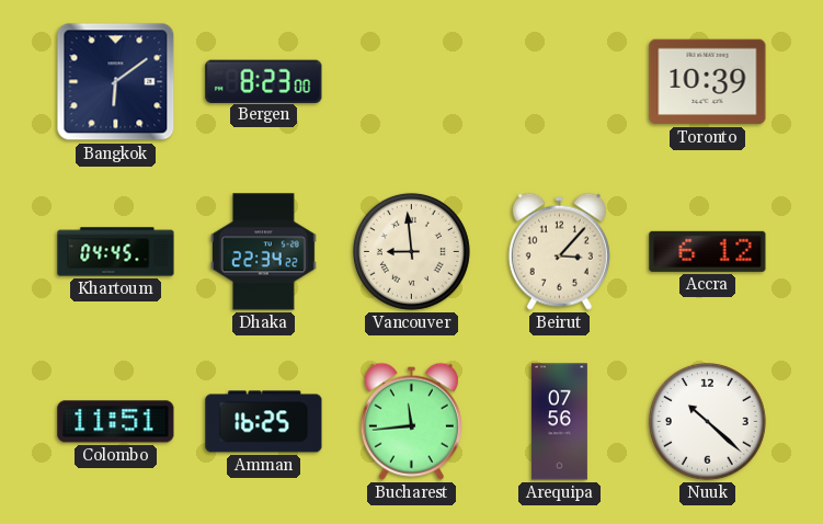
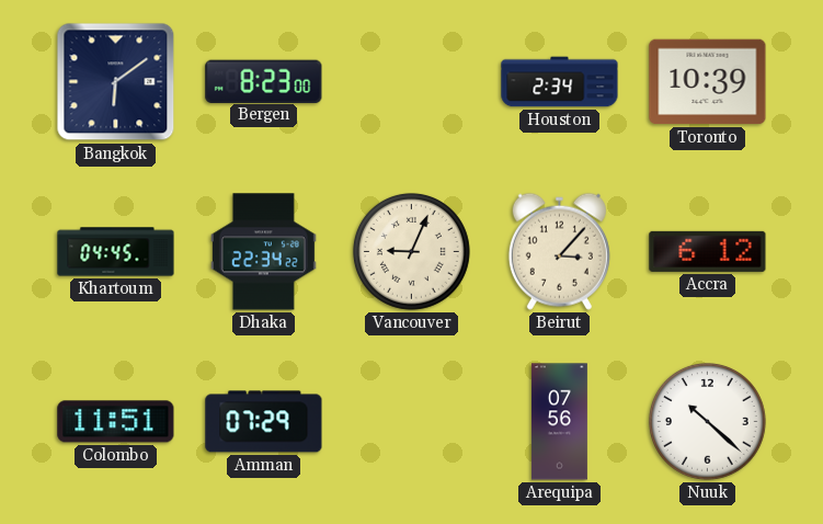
Houston: none -> 2:34
Vancouver: 8:59 -> 9:04
Amman: 16:25 -> 07:29
Bucharest: 11:44 -> none
